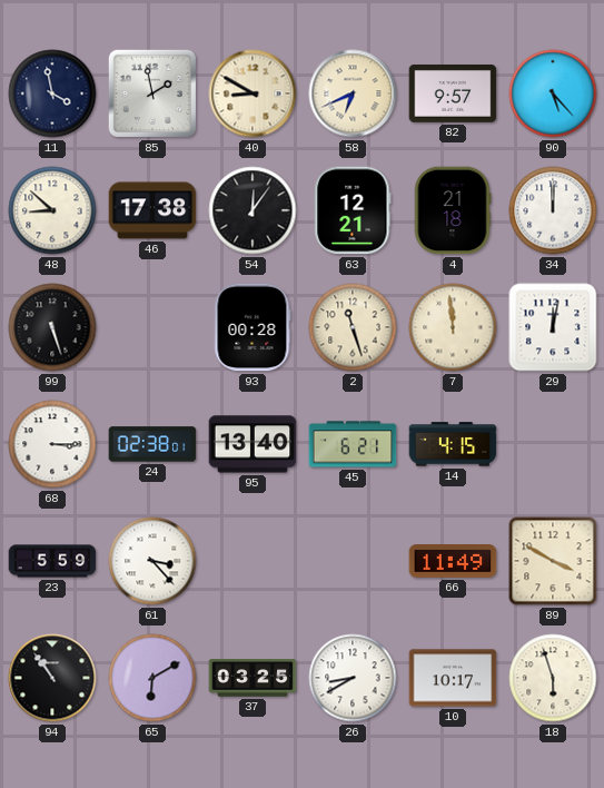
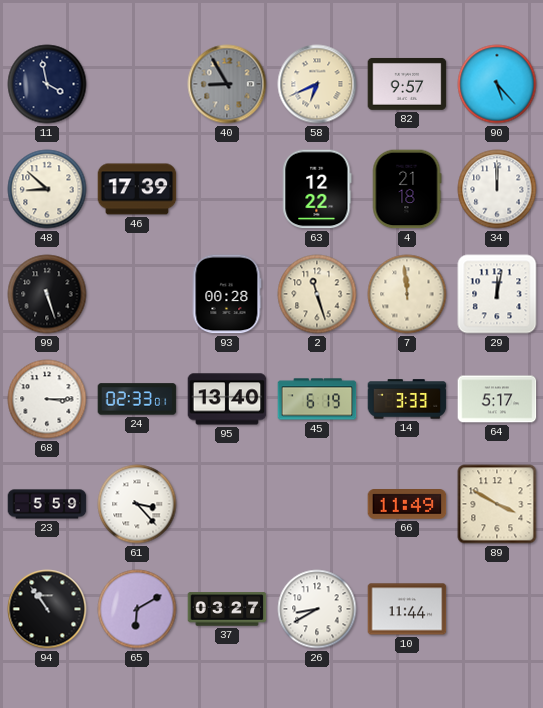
85: 1:58 -> none
40: 8:50 -> 8:55
40 dial: cream -> grey
46: 17:38 -> 17:39
54: 12:06 -> none
63: 12:21 -> 12:22
24: 02:38 -> 02:33
45: 6:21 -> 6:19
14: 4:15 -> 3:33
64: none -> 5:17
37: 03:25 -> 03:27
10: 10:17 -> 11:44
18: 5:57 -> none
